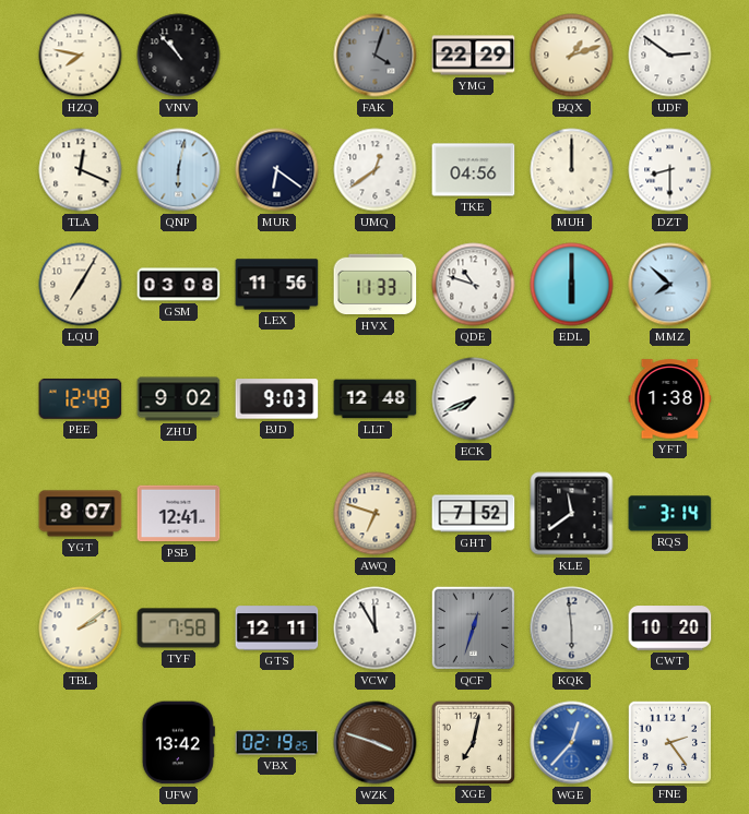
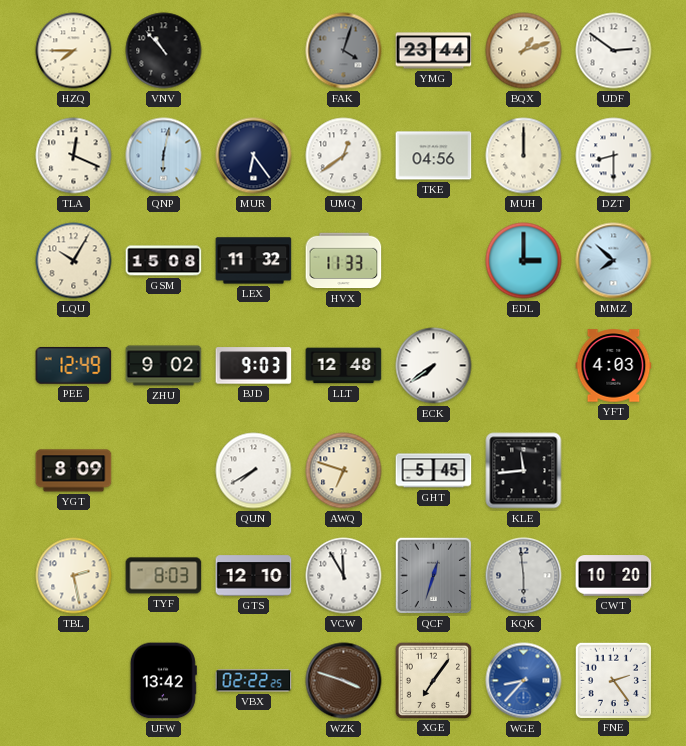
HZQ: 7:47 -> 7:45
YMG: 22:29 -> 23:44
MUR: 6:21 -> 6:24
LQU: 7:05 -> 10:05
GSM: 03:08 -> 15:08
LEX: 11:56 -> 11:32
QDE: 10:48 -> none
EDL: 6:00 -> 3:00
ECK: 7:41 -> 7:39
YFT: 1:38 -> 4:03
YGT: 8:07 -> 8:09
PSB: 12:41 -> none
QUN: none -> 7:40
GHT: 7:52 -> 5:45
KLE: 11:39 -> 11:44
RQS: 3:14 -> none
TBL: 2:09 -> 2:28
TYF: 7:58 -> 8:03
GTS: 12:11 -> 12:10
VBX: 02:19 -> 02:22
XGE: 7:02 -> 7:06
WGE: 12:37 -> 8:37
